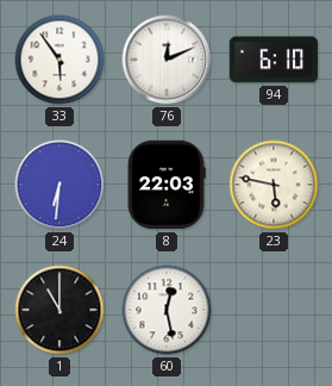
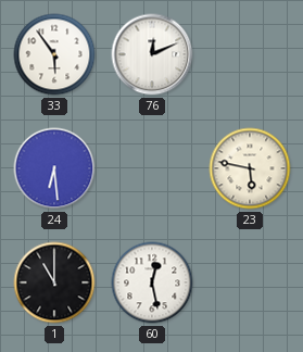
94: 6:10 -> none
24: 6:31 -> 6:29
8: 22:03 -> none
